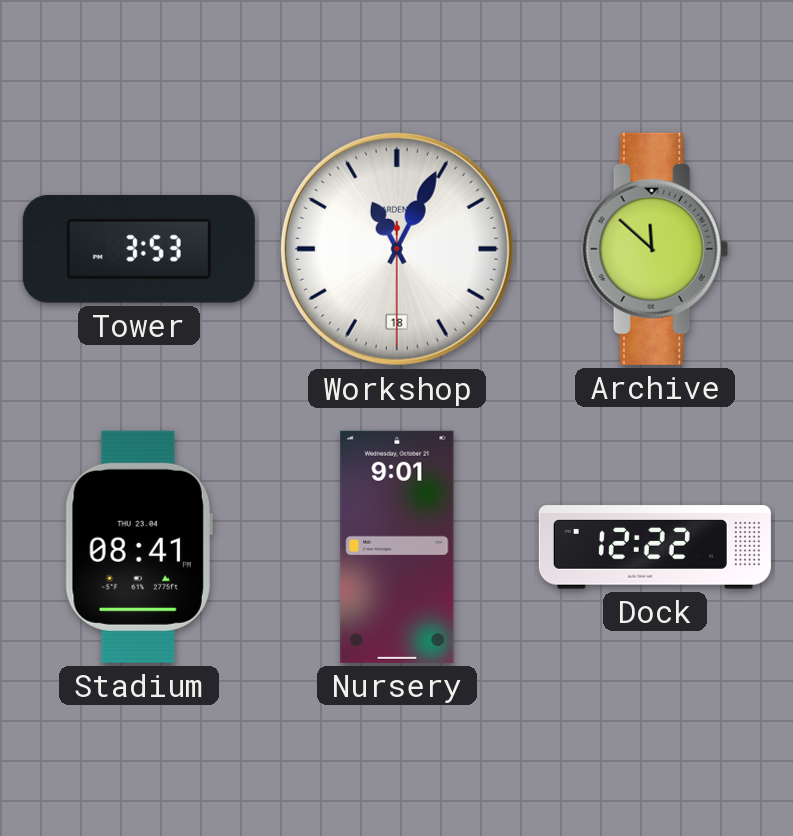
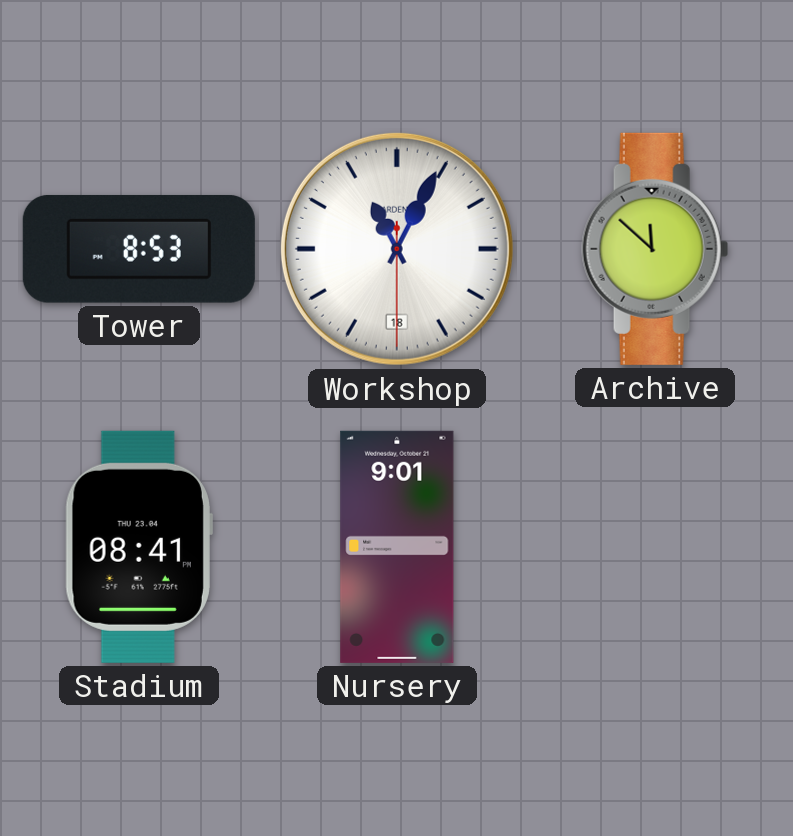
Tower: 3:53 -> 8:53
Dock: 12:22 -> none
